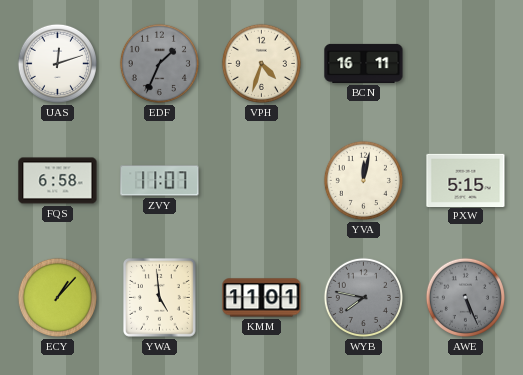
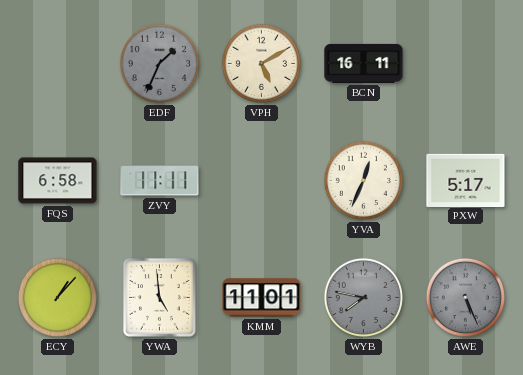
UAS: 12:12 -> none
VPH: 4:33 -> 5:10
ZVY: 11:07 -> 11:11
YVA: 12:02 -> 12:34
PXW: 5:15 -> 5:17
